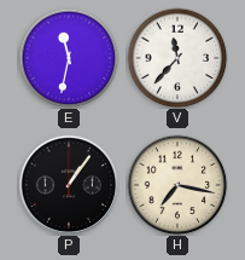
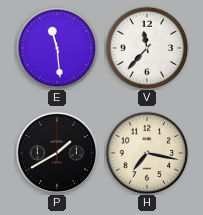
E: 11:32 -> 11:29
P: 1:06 -> 1:40
